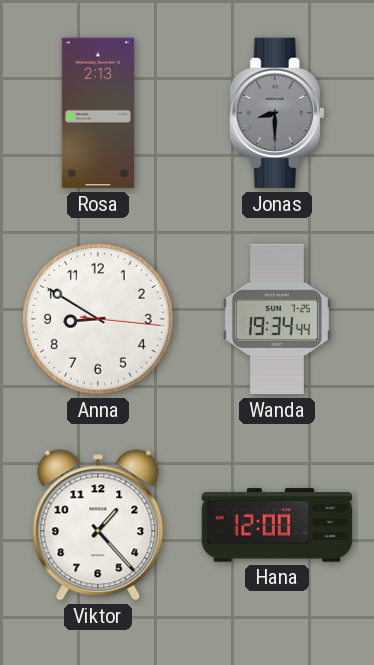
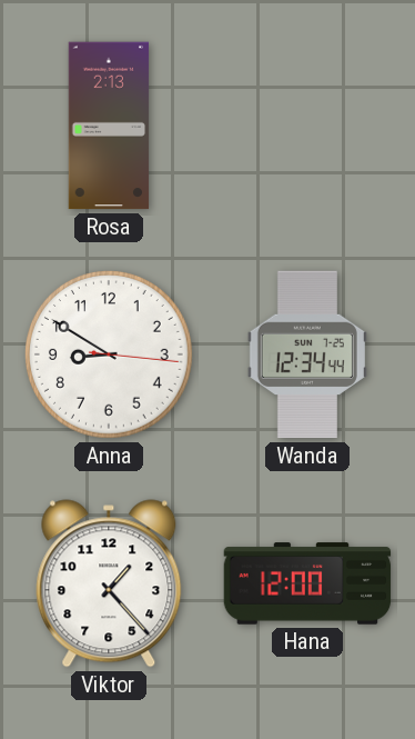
Jonas: 8:30 -> none
Wanda: 19:34 -> 12:34
